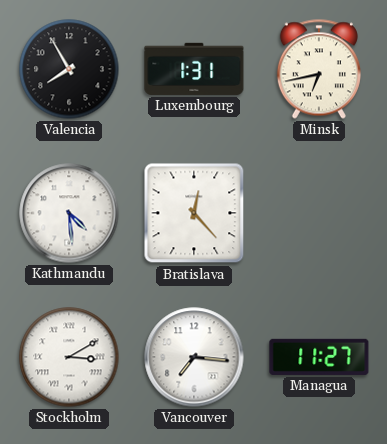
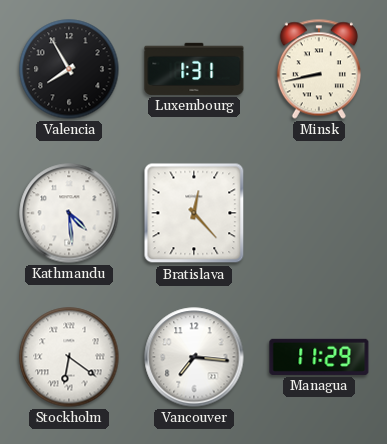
Minsk: 6:43 -> 8:43
Stockholm: 3:10 -> 6:21
Managua: 11:27 -> 11:29
